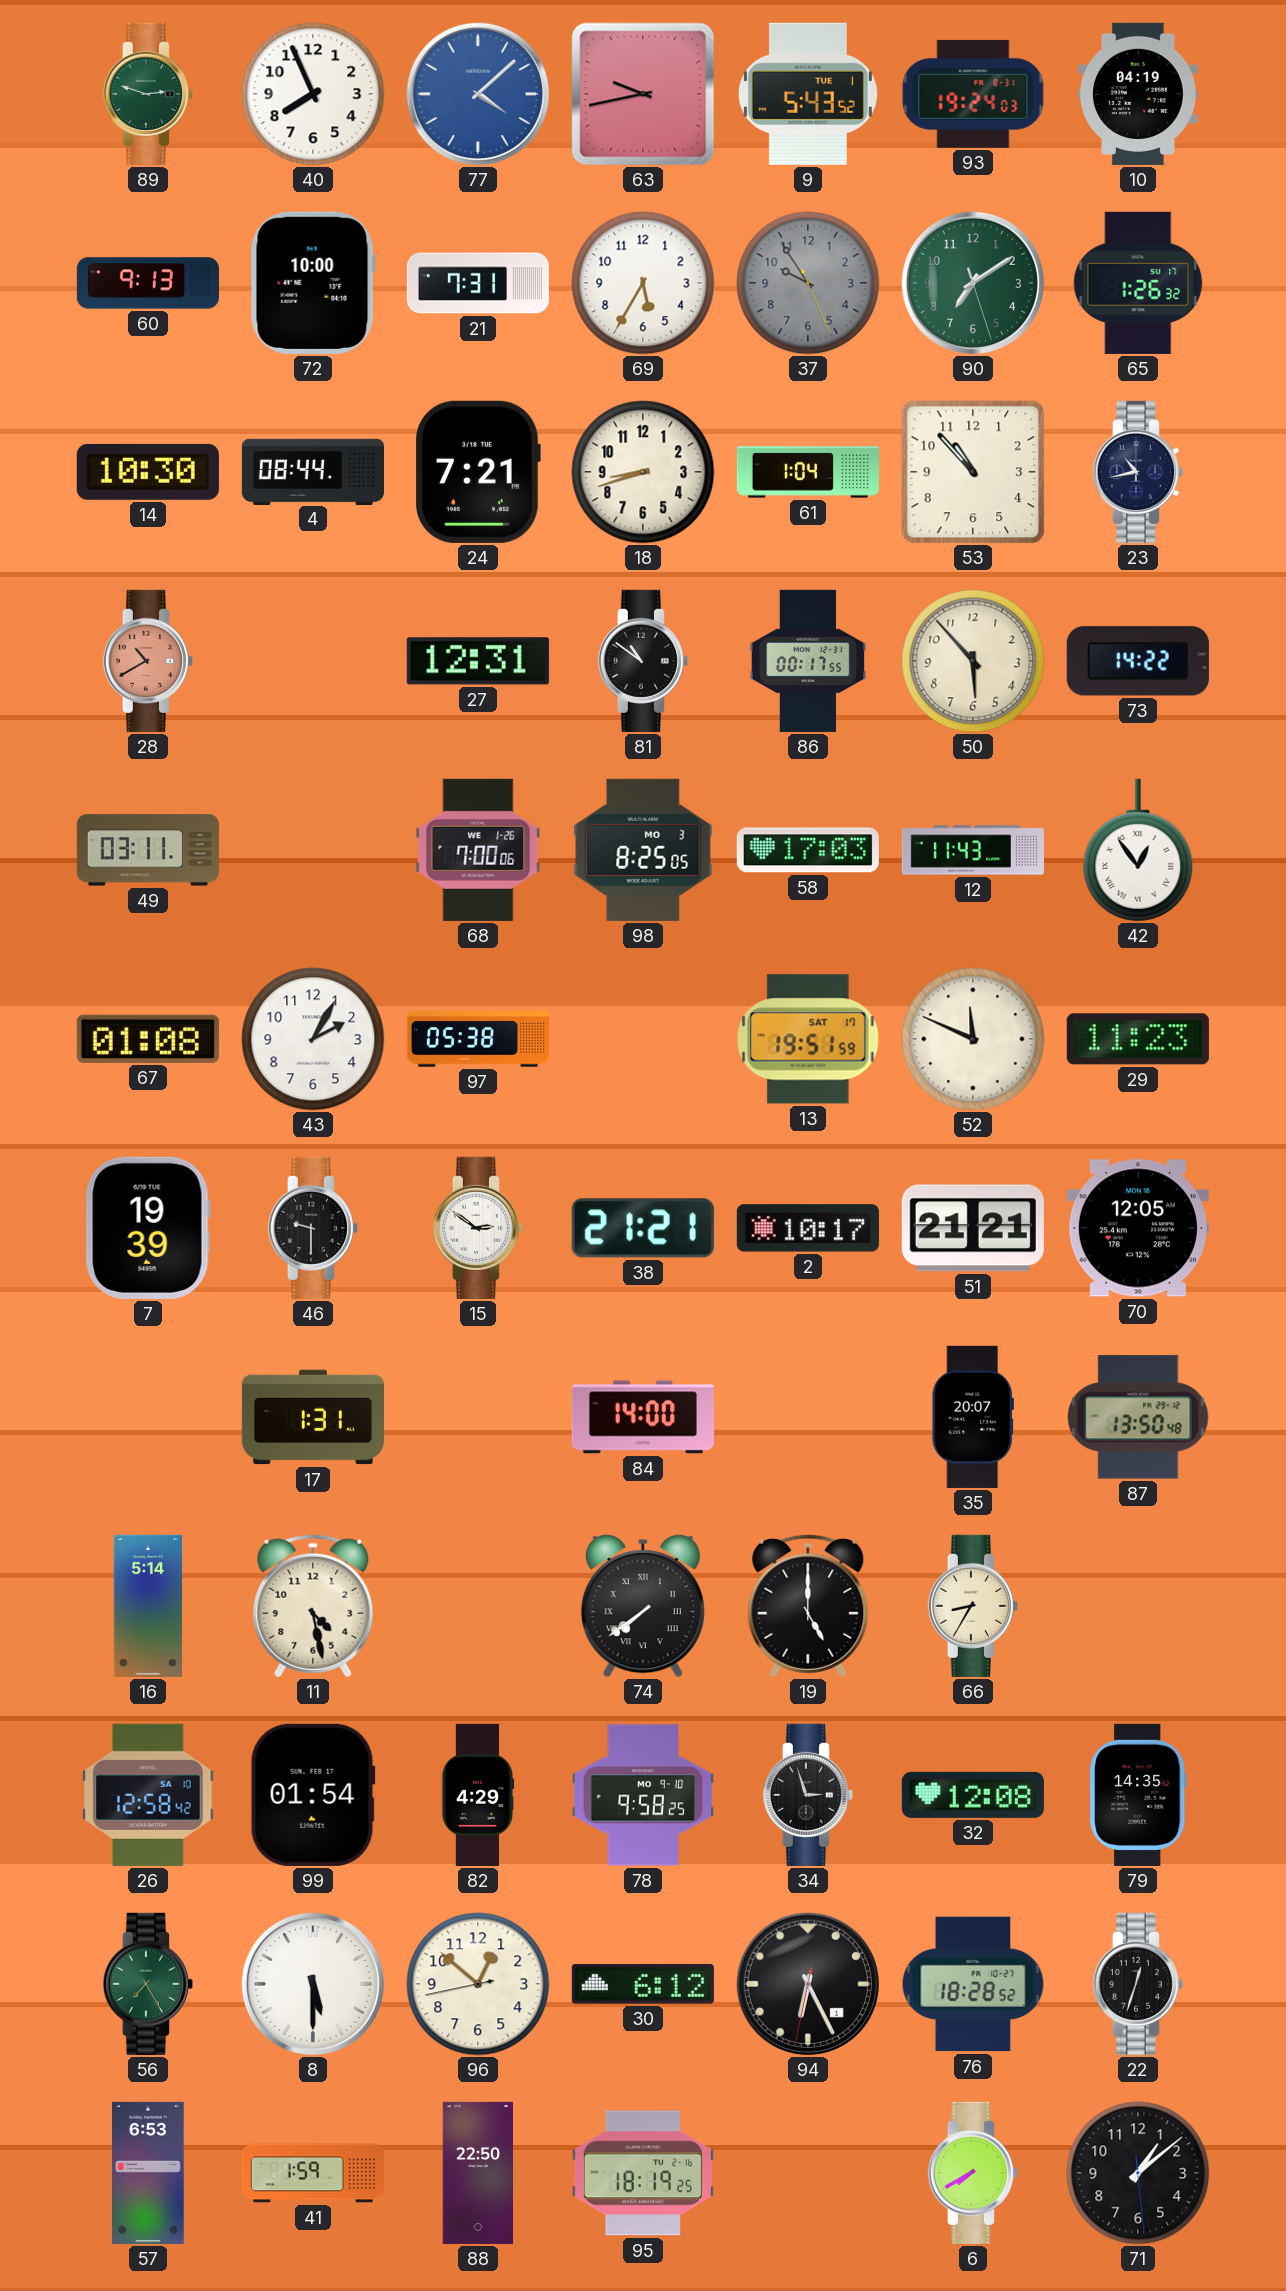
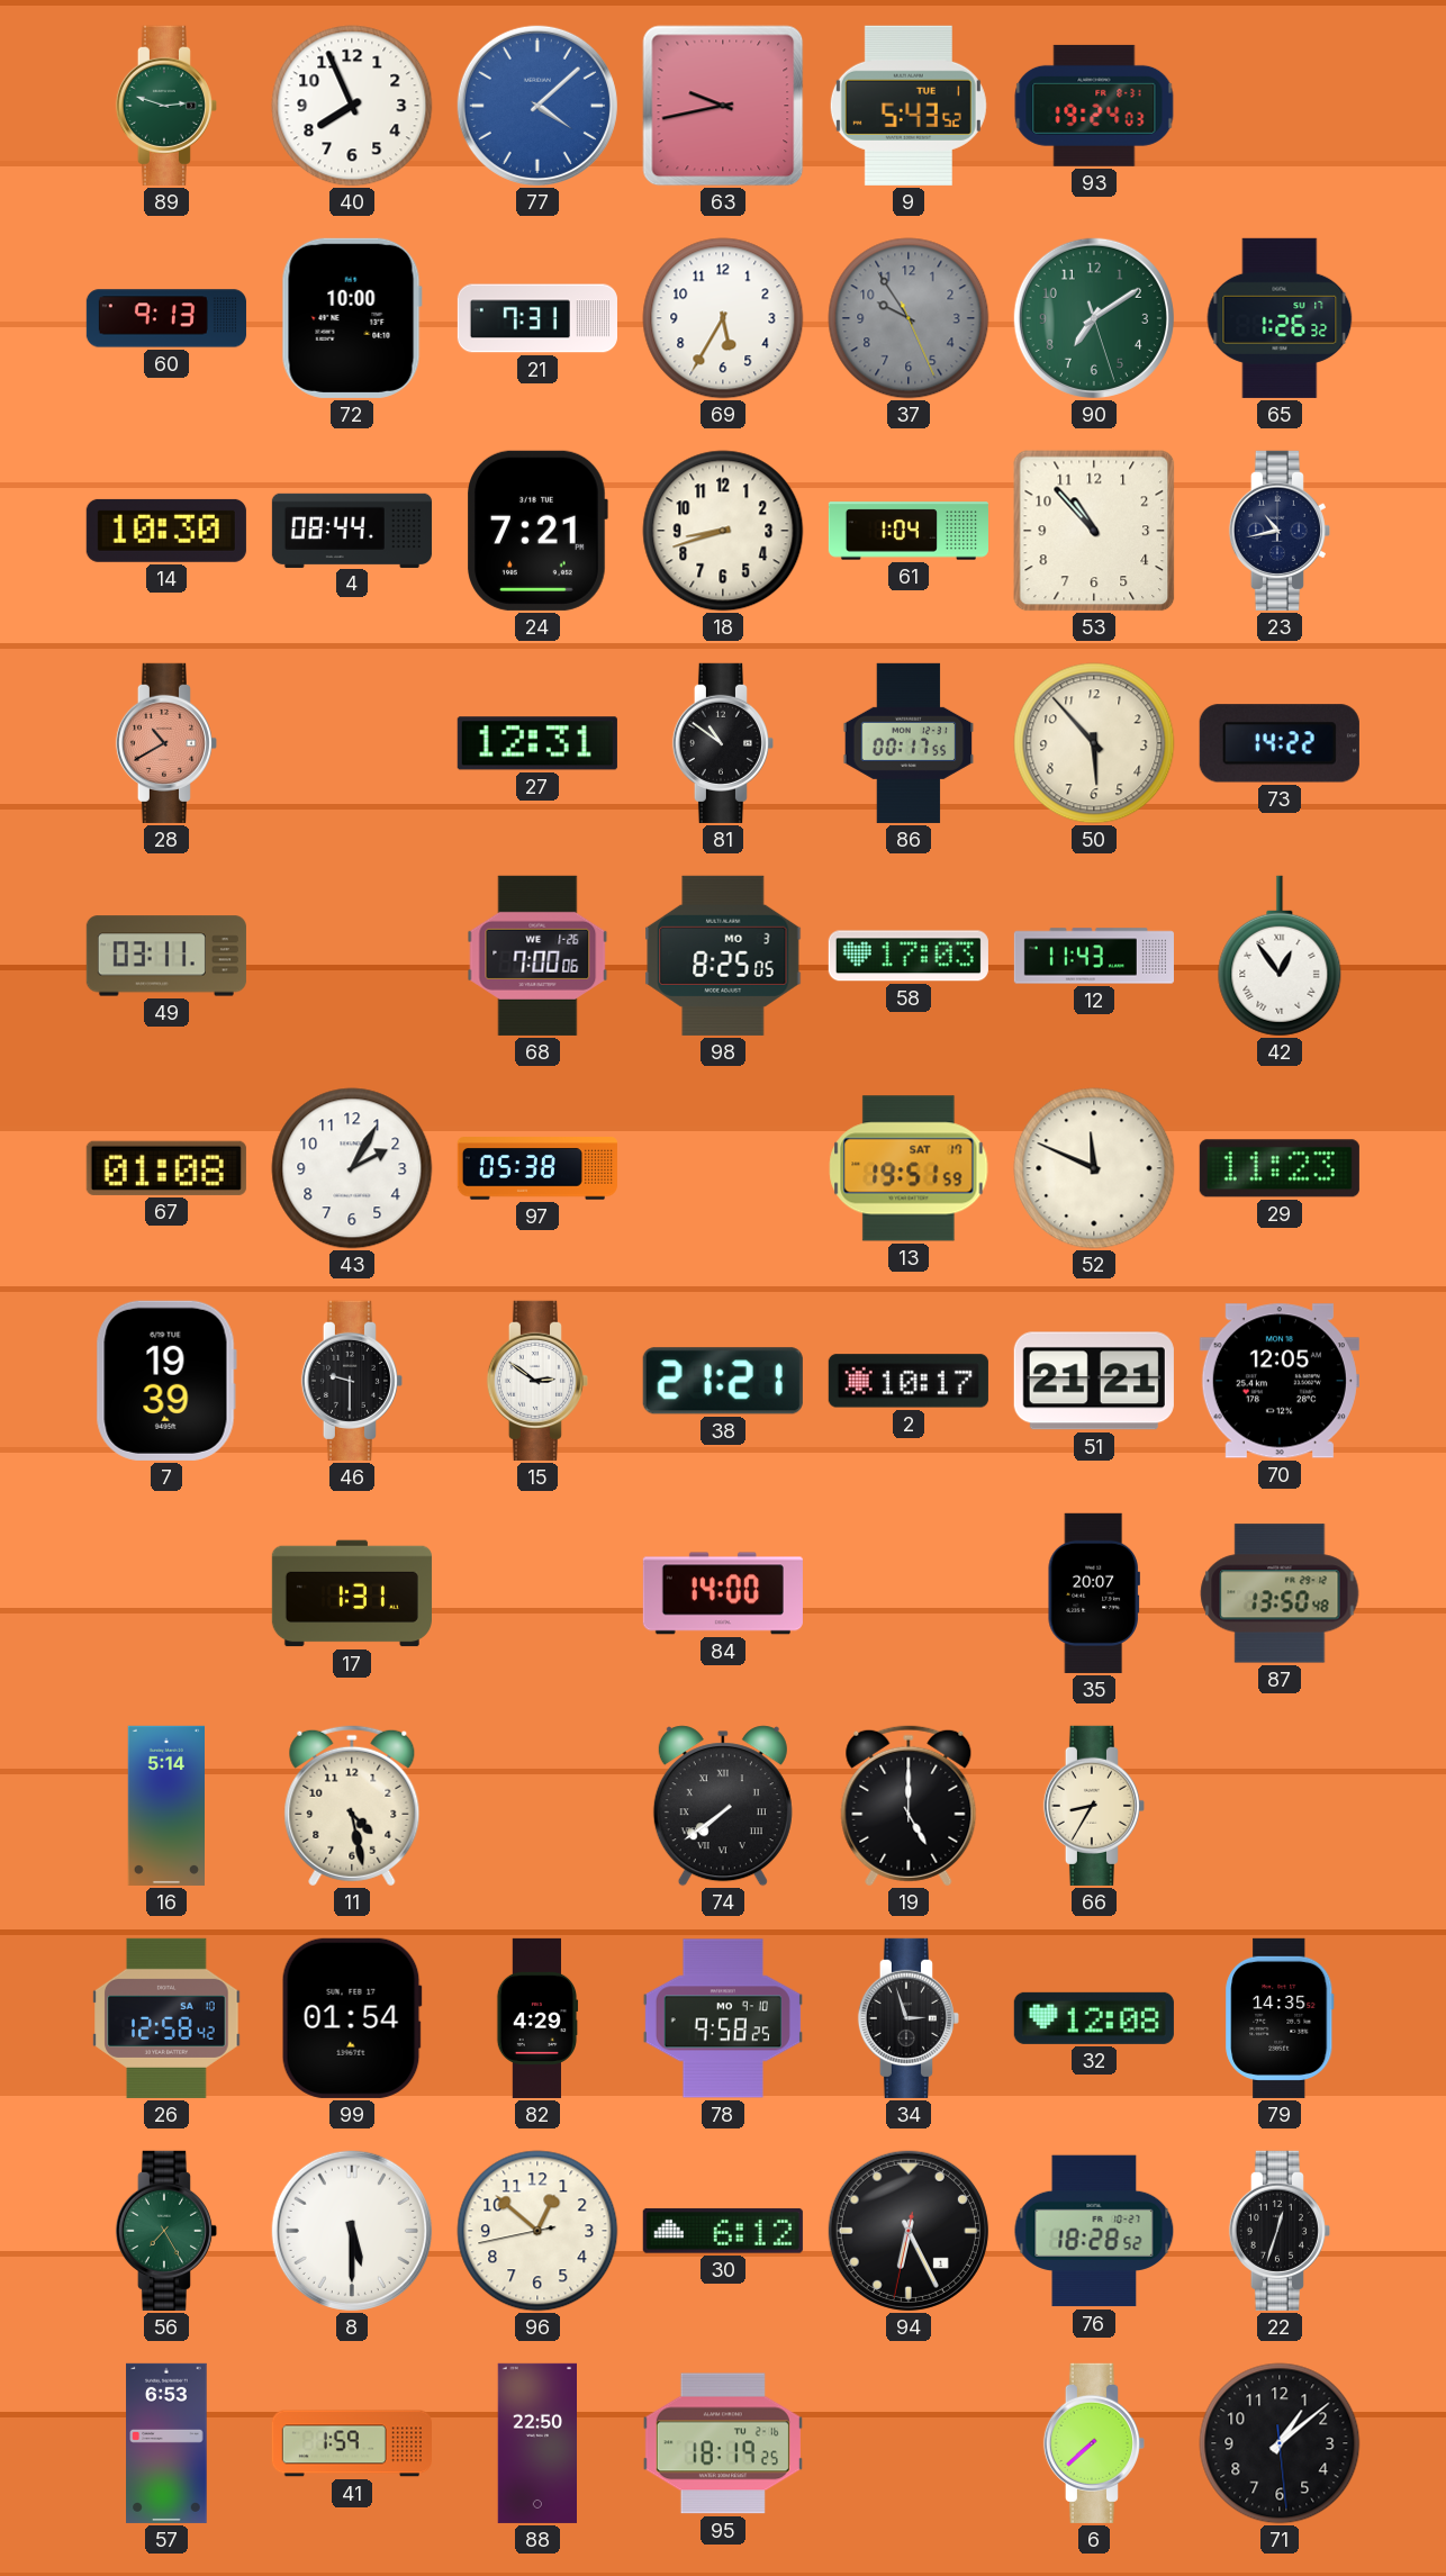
10: 04:19 -> none
6: 7:40 -> 7:38
